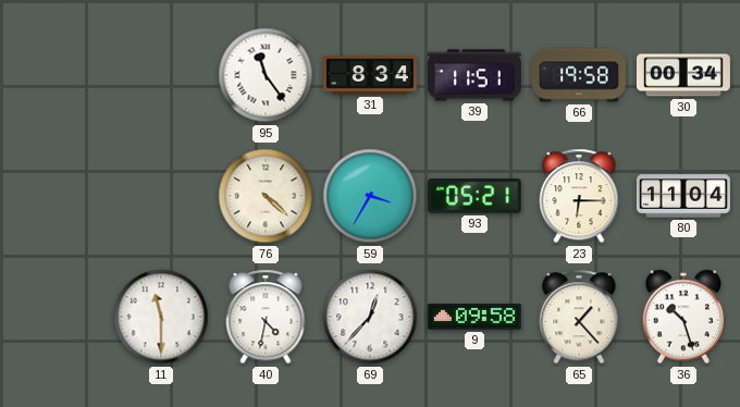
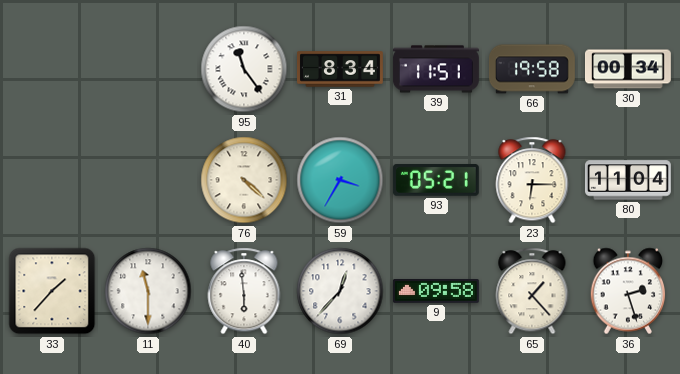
33: none -> 1:37
40: 4:32 -> 5:59
36: 10:27 -> 2:27
